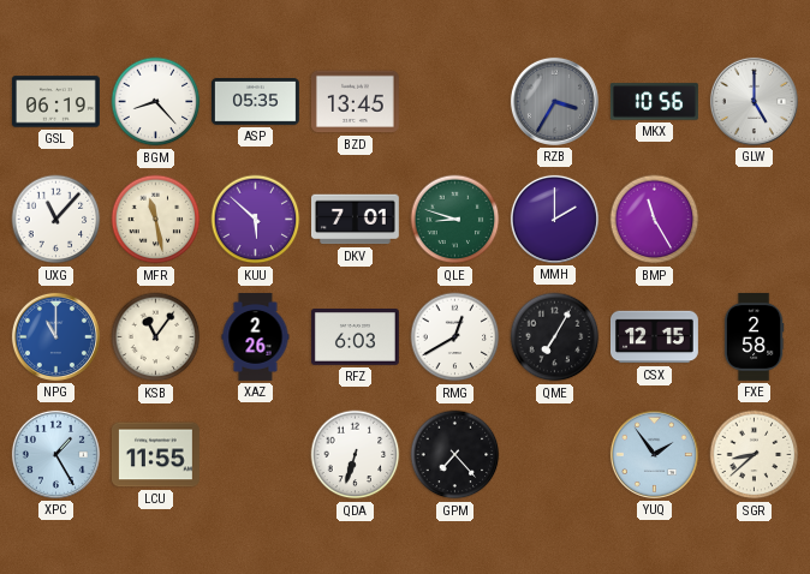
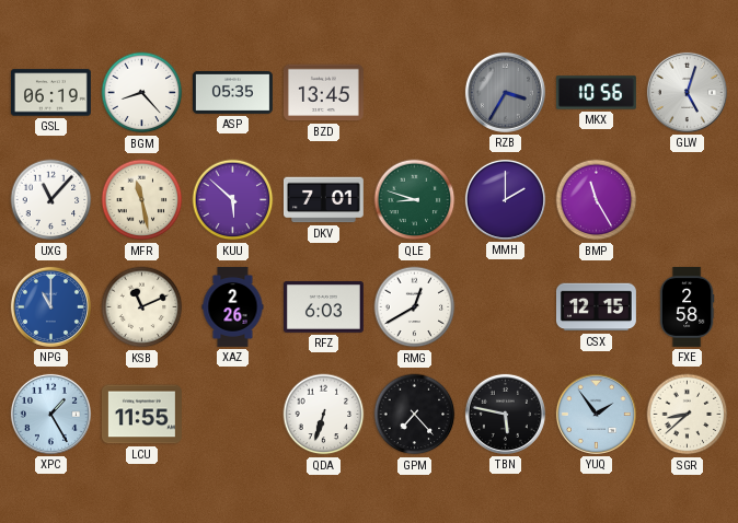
GLW: 5:00 -> 5:03
KSB: 11:06 -> 11:11
QME: 7:05 -> none
TBN: none -> 5:47
